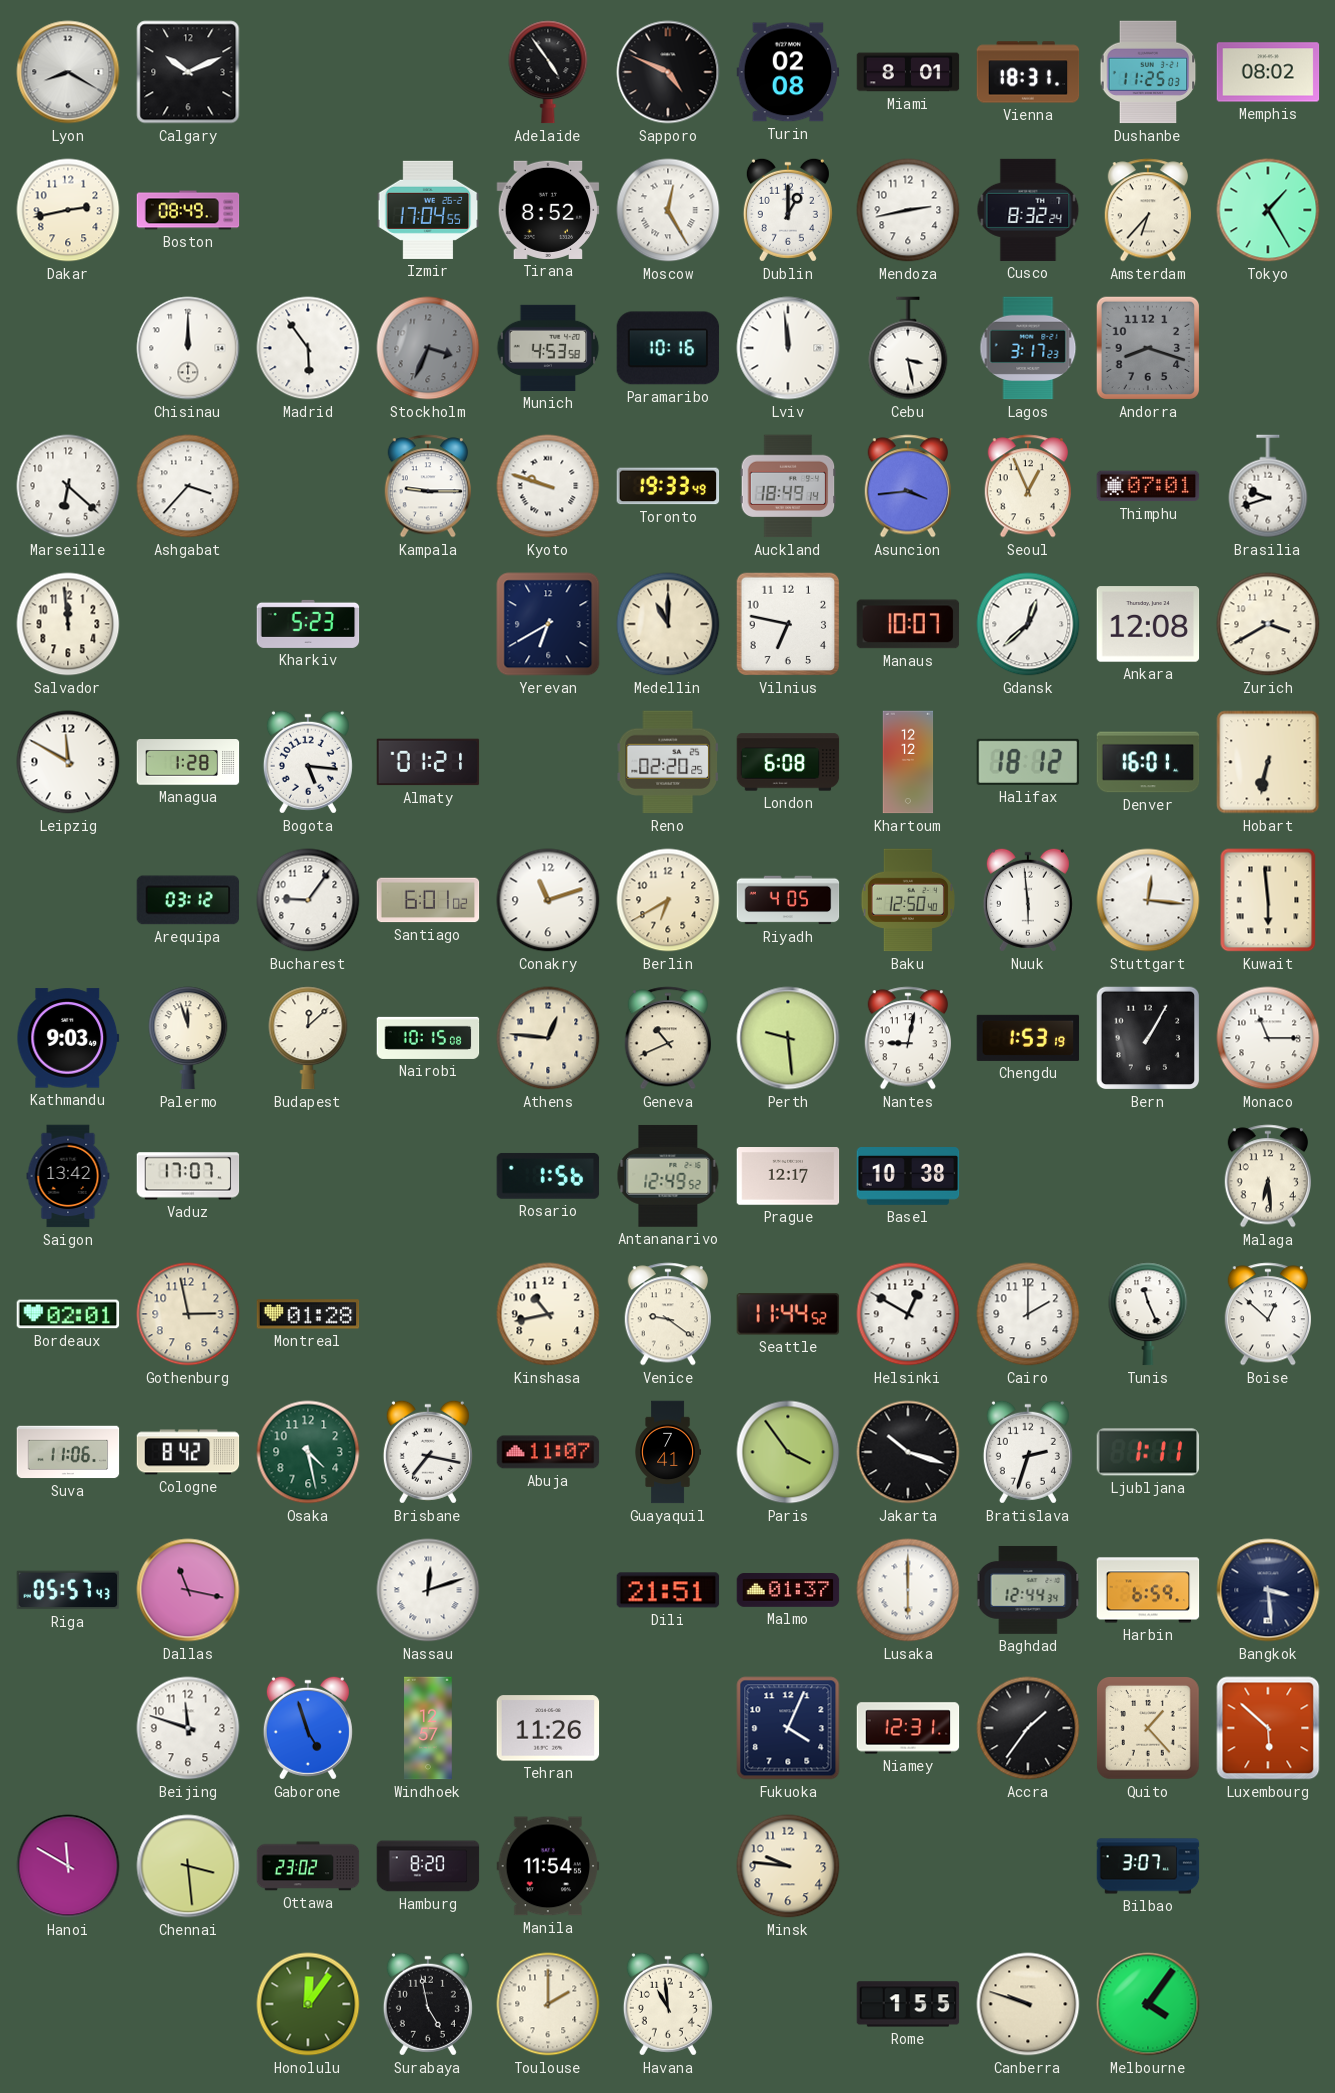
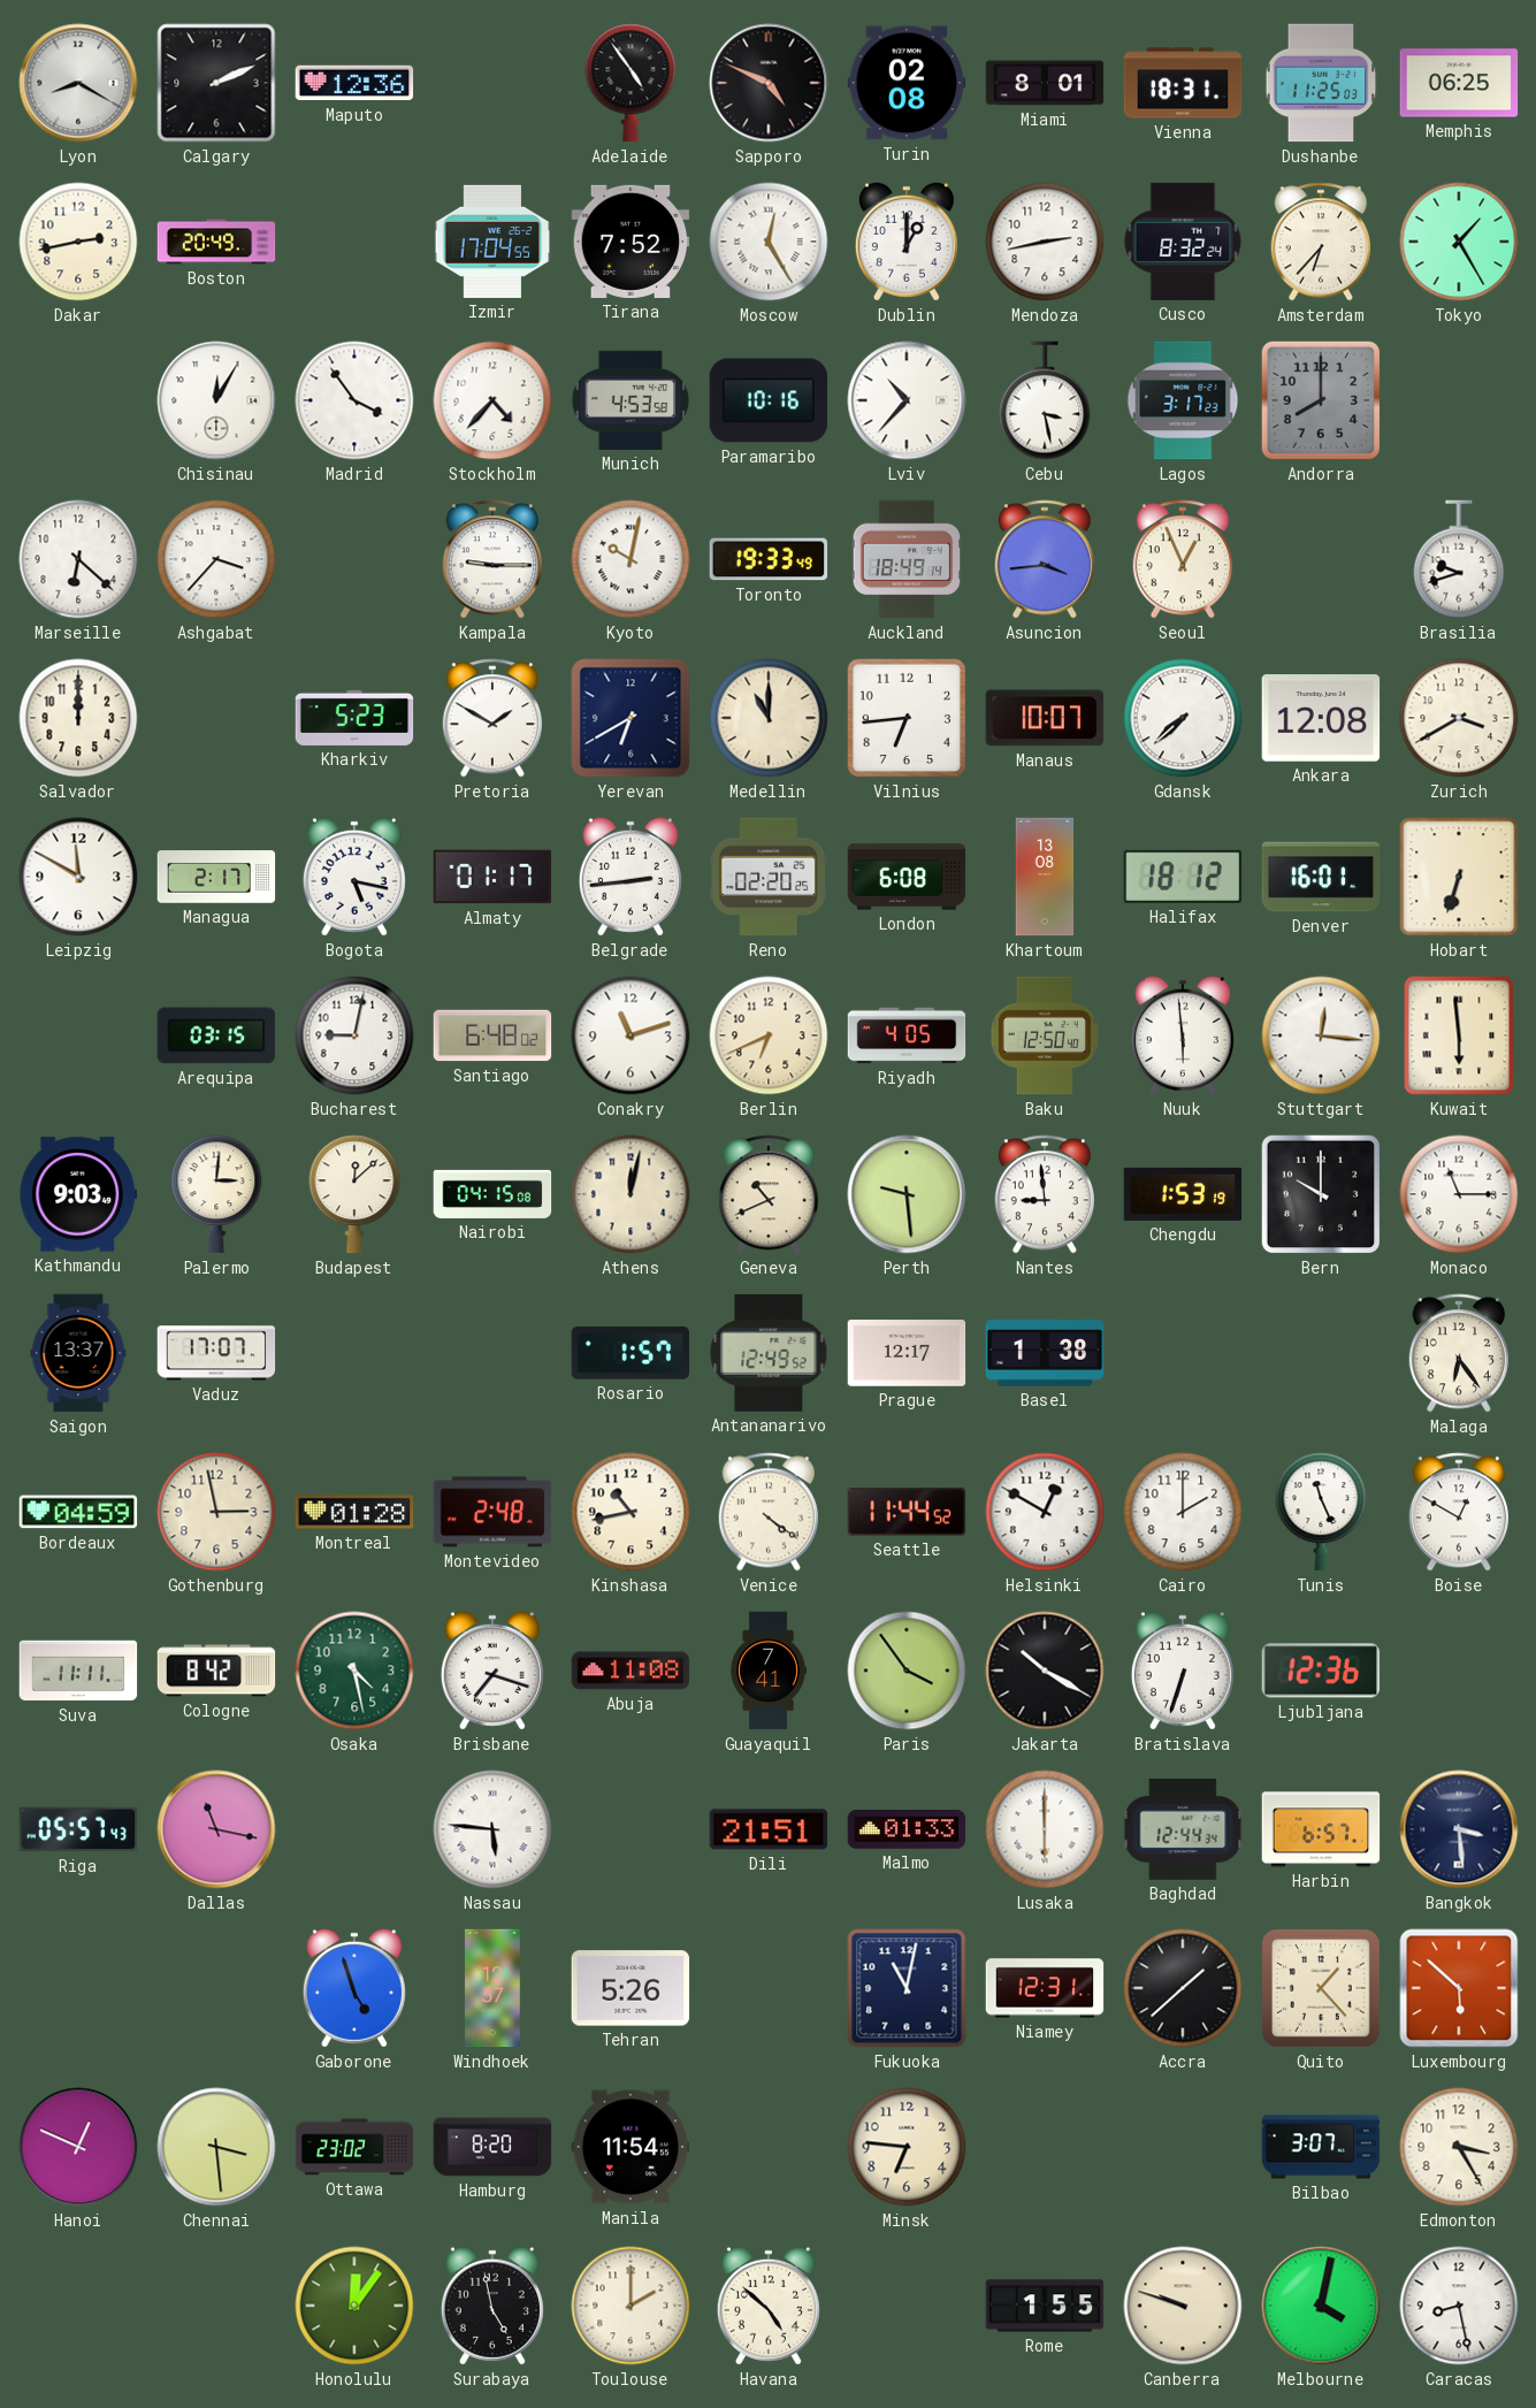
Calgary: 10:11 -> 2:11
Maputo: none -> 12:36
Memphis: 08:02 -> 06:25
Boston: 08:49 -> 20:49
Tirana: 8:52 -> 7:52
Chisinau: 12:00 -> 12:05
Madrid: 5:54 -> 3:54
Stockholm: 3:34 -> 4:37
Stockholm dial: grey -> white
Lviv: 11:59 -> 10:37
Andorra: 8:18 -> 8:00
Kyoto: 9:48 -> 10:02
Thimphu: 07:01 -> none
Salvador: 11:59 -> 12:00
Pretoria: none -> 1:50
Vilnius: 6:47 -> 6:44
Gdansk: 12:38 -> 7:38
Managua: 1:28 -> 2:17
Bogota: 5:16 -> 5:17
Almaty: 01:21 -> 01:17
Belgrade: none -> 2:44
Khartoum: 12:12 -> 13:08
Hobart: 6:32 -> 6:33
Arequipa: 03:12 -> 03:15
Bucharest: 9:06 -> 9:02
Santiago: 6:01 -> 6:48
Berlin: 6:40 -> 6:41
Palermo: 11:57 -> 3:01
Nairobi: 10:15 -> 04:15
Athens: 12:46 -> 12:02
Nantes: 9:02 -> 8:59
Bern: 1:05 -> 10:00
Saigon: 13:42 -> 13:37
Rosario: 1:56 -> 1:57
Basel: 10:38 -> 1:38
Malaga: 6:29 -> 6:24
Bordeaux: 02:01 -> 04:59
Montevideo: none -> 2:48
Venice: 9:21 -> 4:21
Boise: 12:52 -> 12:50
Suva: 11:06 -> 11:11
Brisbane: 7:17 -> 7:18
Abuja: 11:07 -> 11:08
Jakarta: 10:18 -> 10:20
Bratislava: 2:33 -> 6:33
Ljubljana: 1:11 -> 12:36
Nassau: 12:12 -> 5:46
Malmo: 01:37 -> 01:33
Harbin: 6:59 -> 6:57
Beijing: 11:48 -> none
Tehran: 11:26 -> 5:26
Fukuoka: 4:04 -> 11:02
Accra: 1:36 -> 1:38
Hanoi: 11:50 -> 12:49
Minsk: 9:46 -> 6:46
Edmonton: none -> 3:25
Havana: 10:59 -> 4:52
Melbourne: 4:06 -> 4:02
Caracas: none -> 8:28
